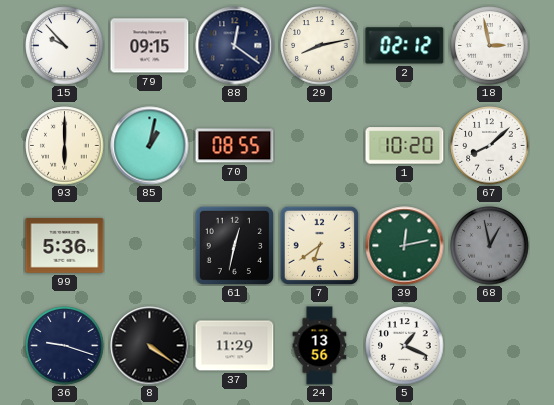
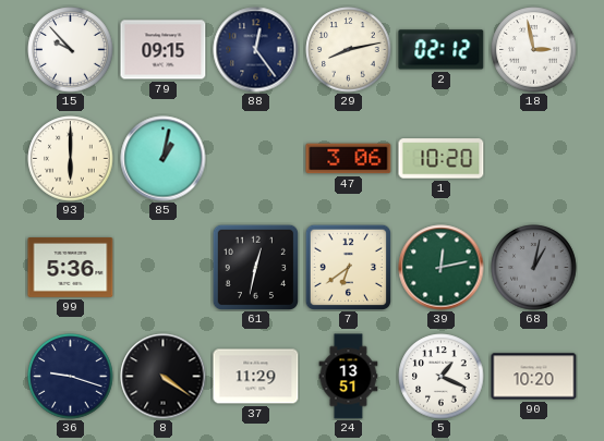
88: 12:21 -> 12:24
70: 08:55 -> none
47: none -> 3:06
67: 8:08 -> none
68: 12:58 -> 1:02
24: 13:56 -> 13:51
90: none -> 10:20
